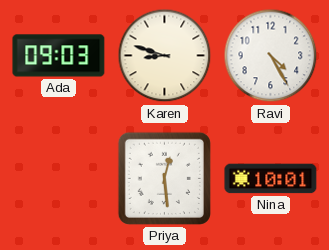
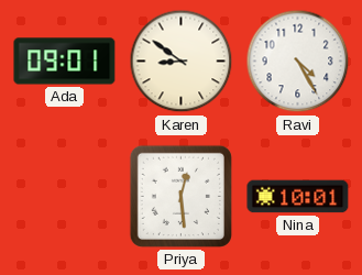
Ada: 09:03 -> 09:01
Karen: 8:48 -> 8:51
